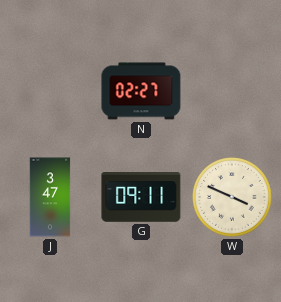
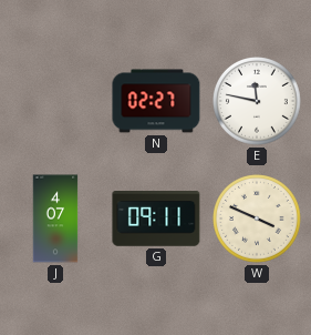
E: none -> 11:47
J: 3:47 -> 4:07
